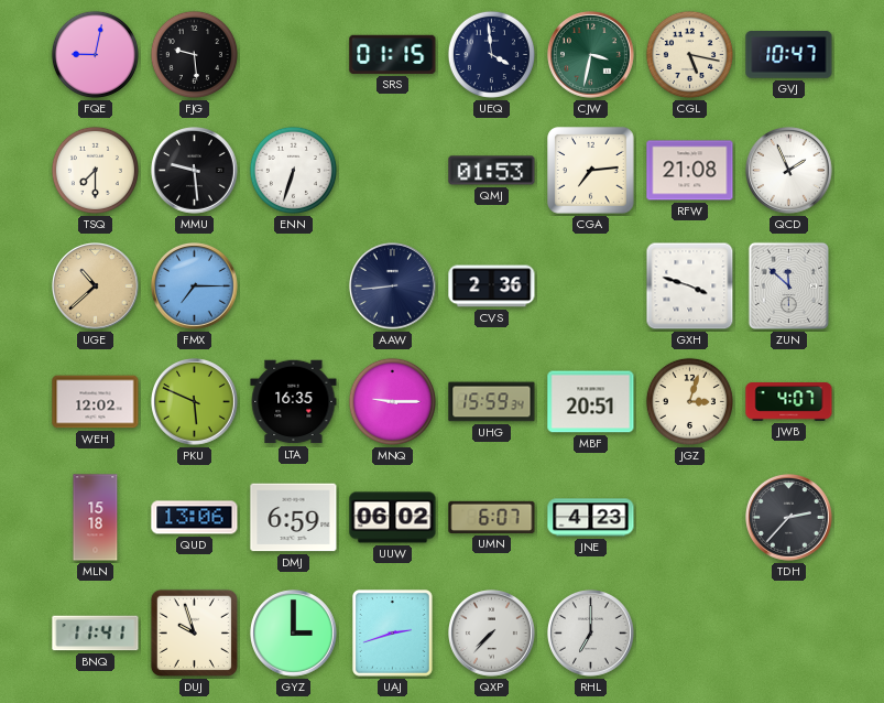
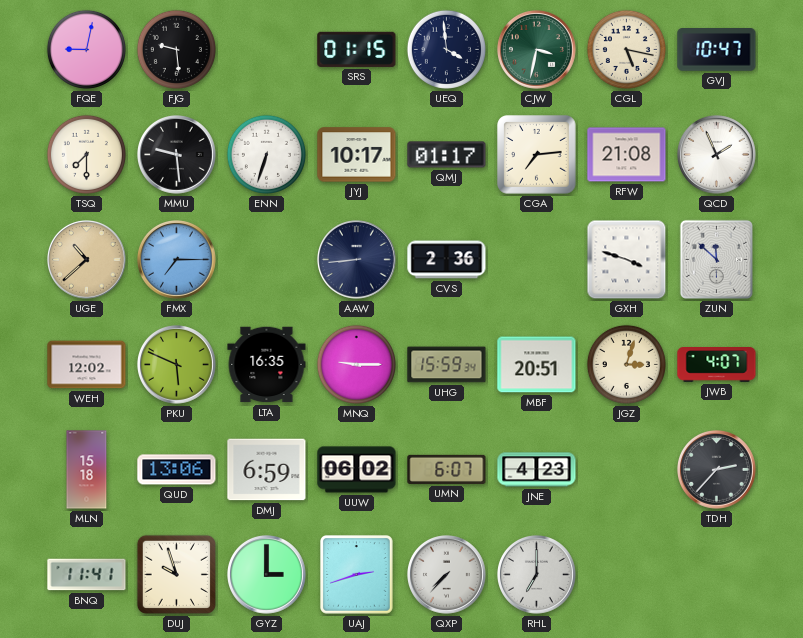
JYJ: none -> 10:17
QMJ: 01:53 -> 01:17
